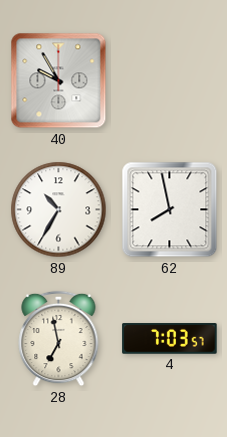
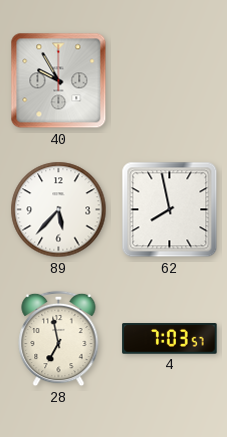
89: 10:35 -> 5:37
